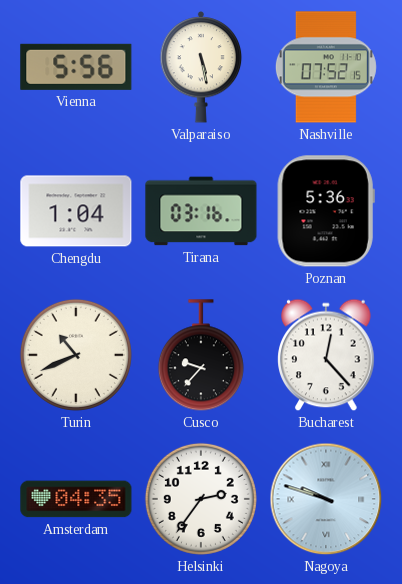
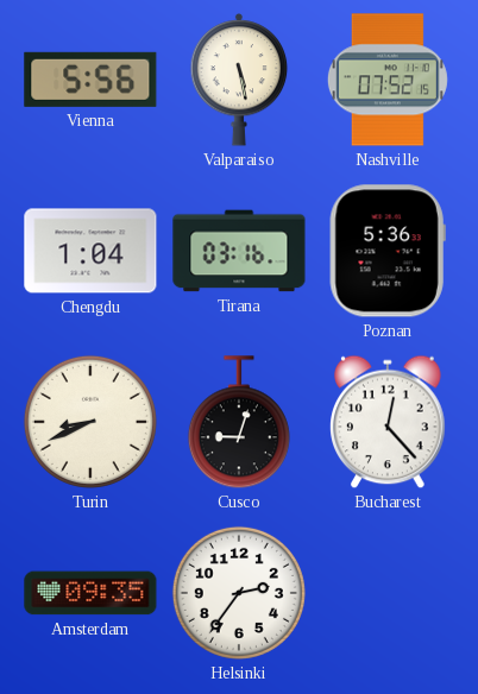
Turin: 10:41 -> 8:41
Cusco: 9:37 -> 9:03
Amsterdam: 04:35 -> 09:35
Nagoya: 9:48 -> none
